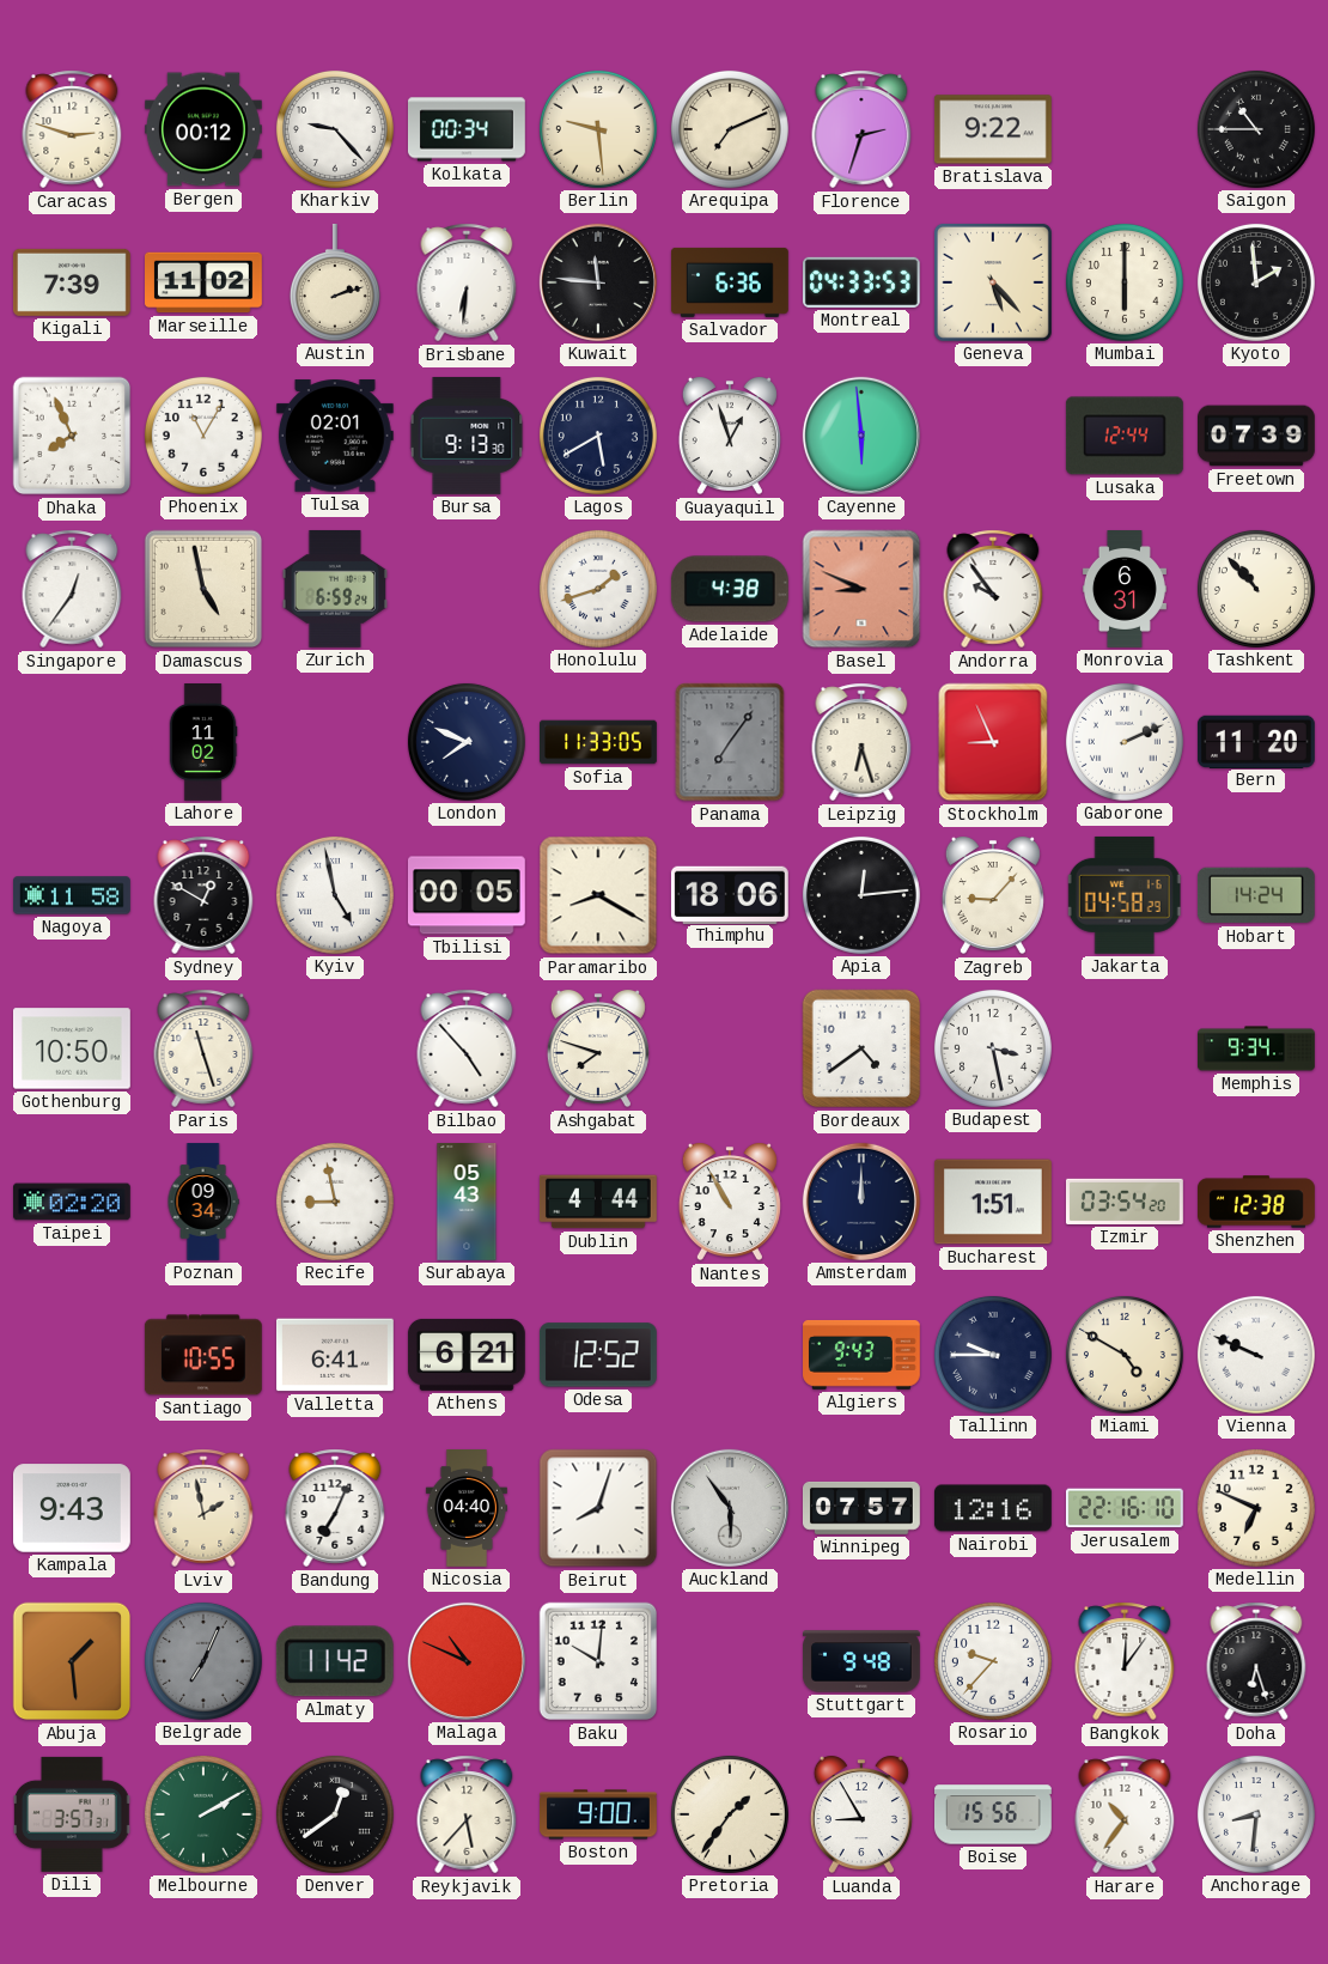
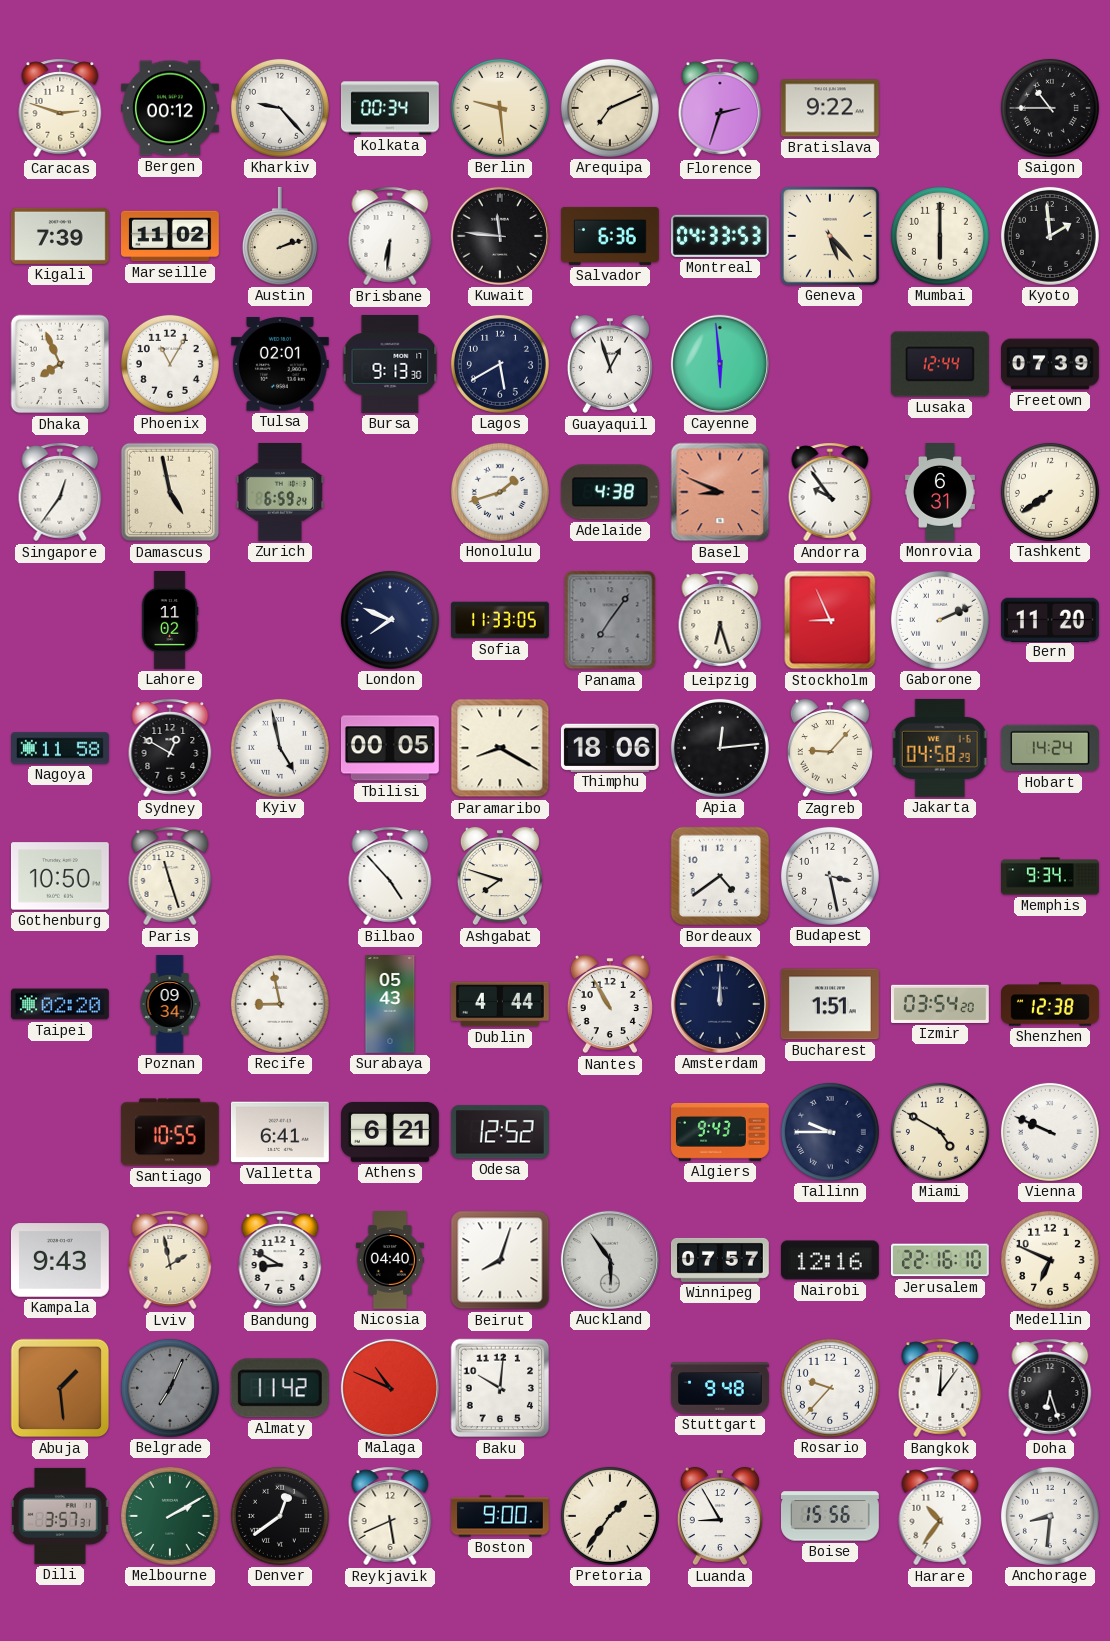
Tashkent: 10:53 -> 7:39
Bandung: 7:04 -> 8:50
Reykjavik: 5:37 -> 5:41
